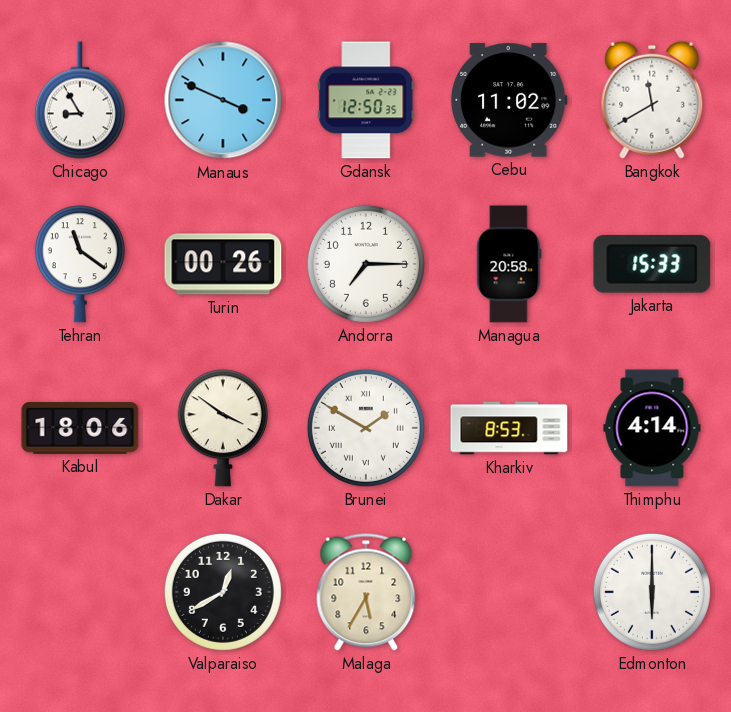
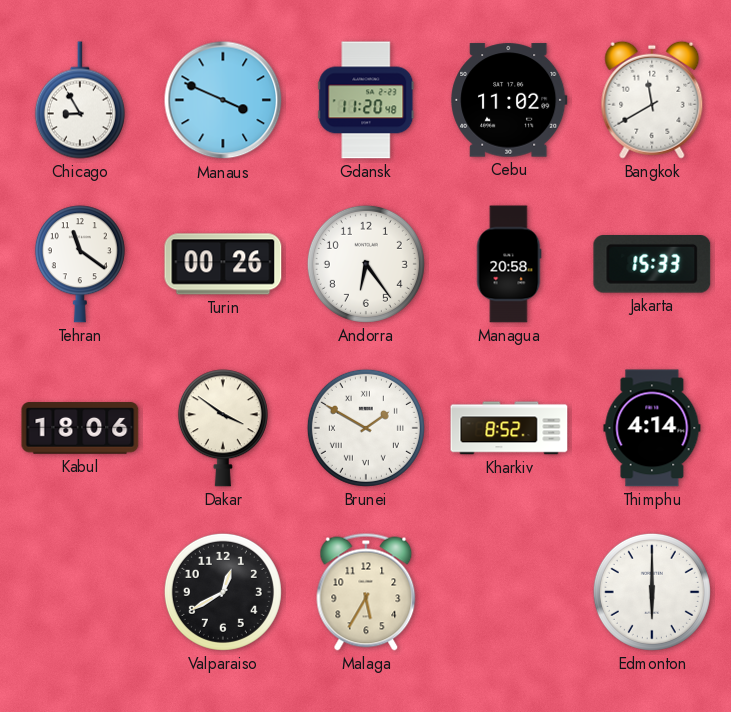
Gdansk: 12:50 -> 11:20
Andorra: 7:15 -> 6:24
Kharkiv: 8:53 -> 8:52
